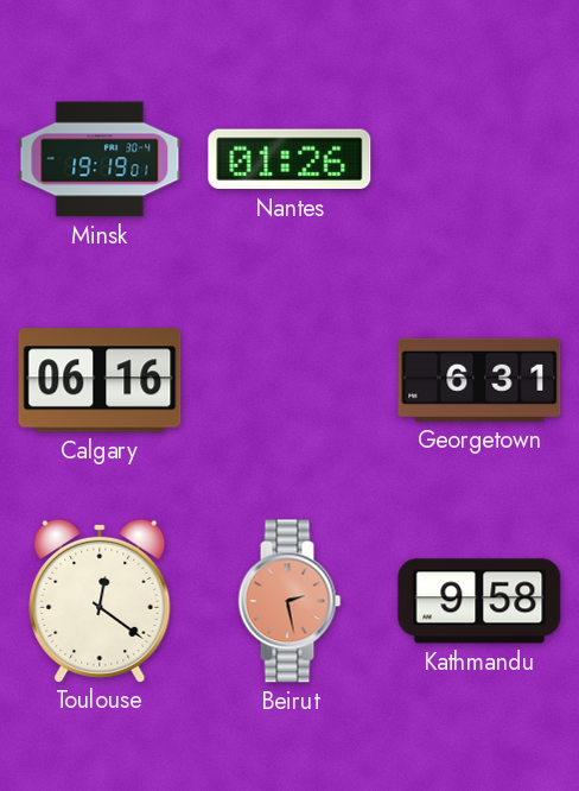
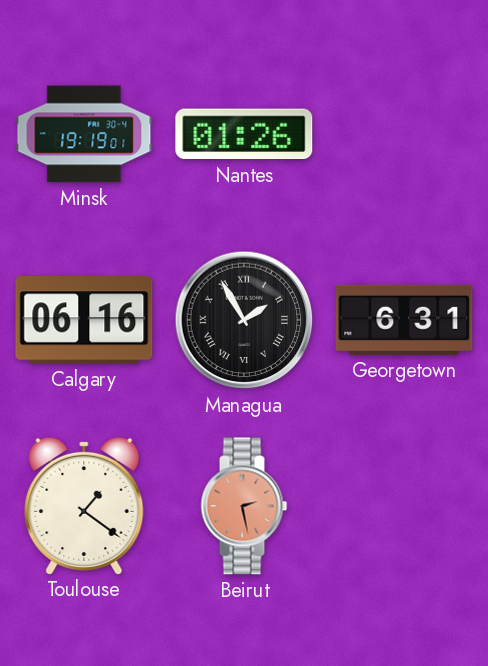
Managua: none -> 1:55
Toulouse: 12:21 -> 1:21
Kathmandu: 9:58 -> none
